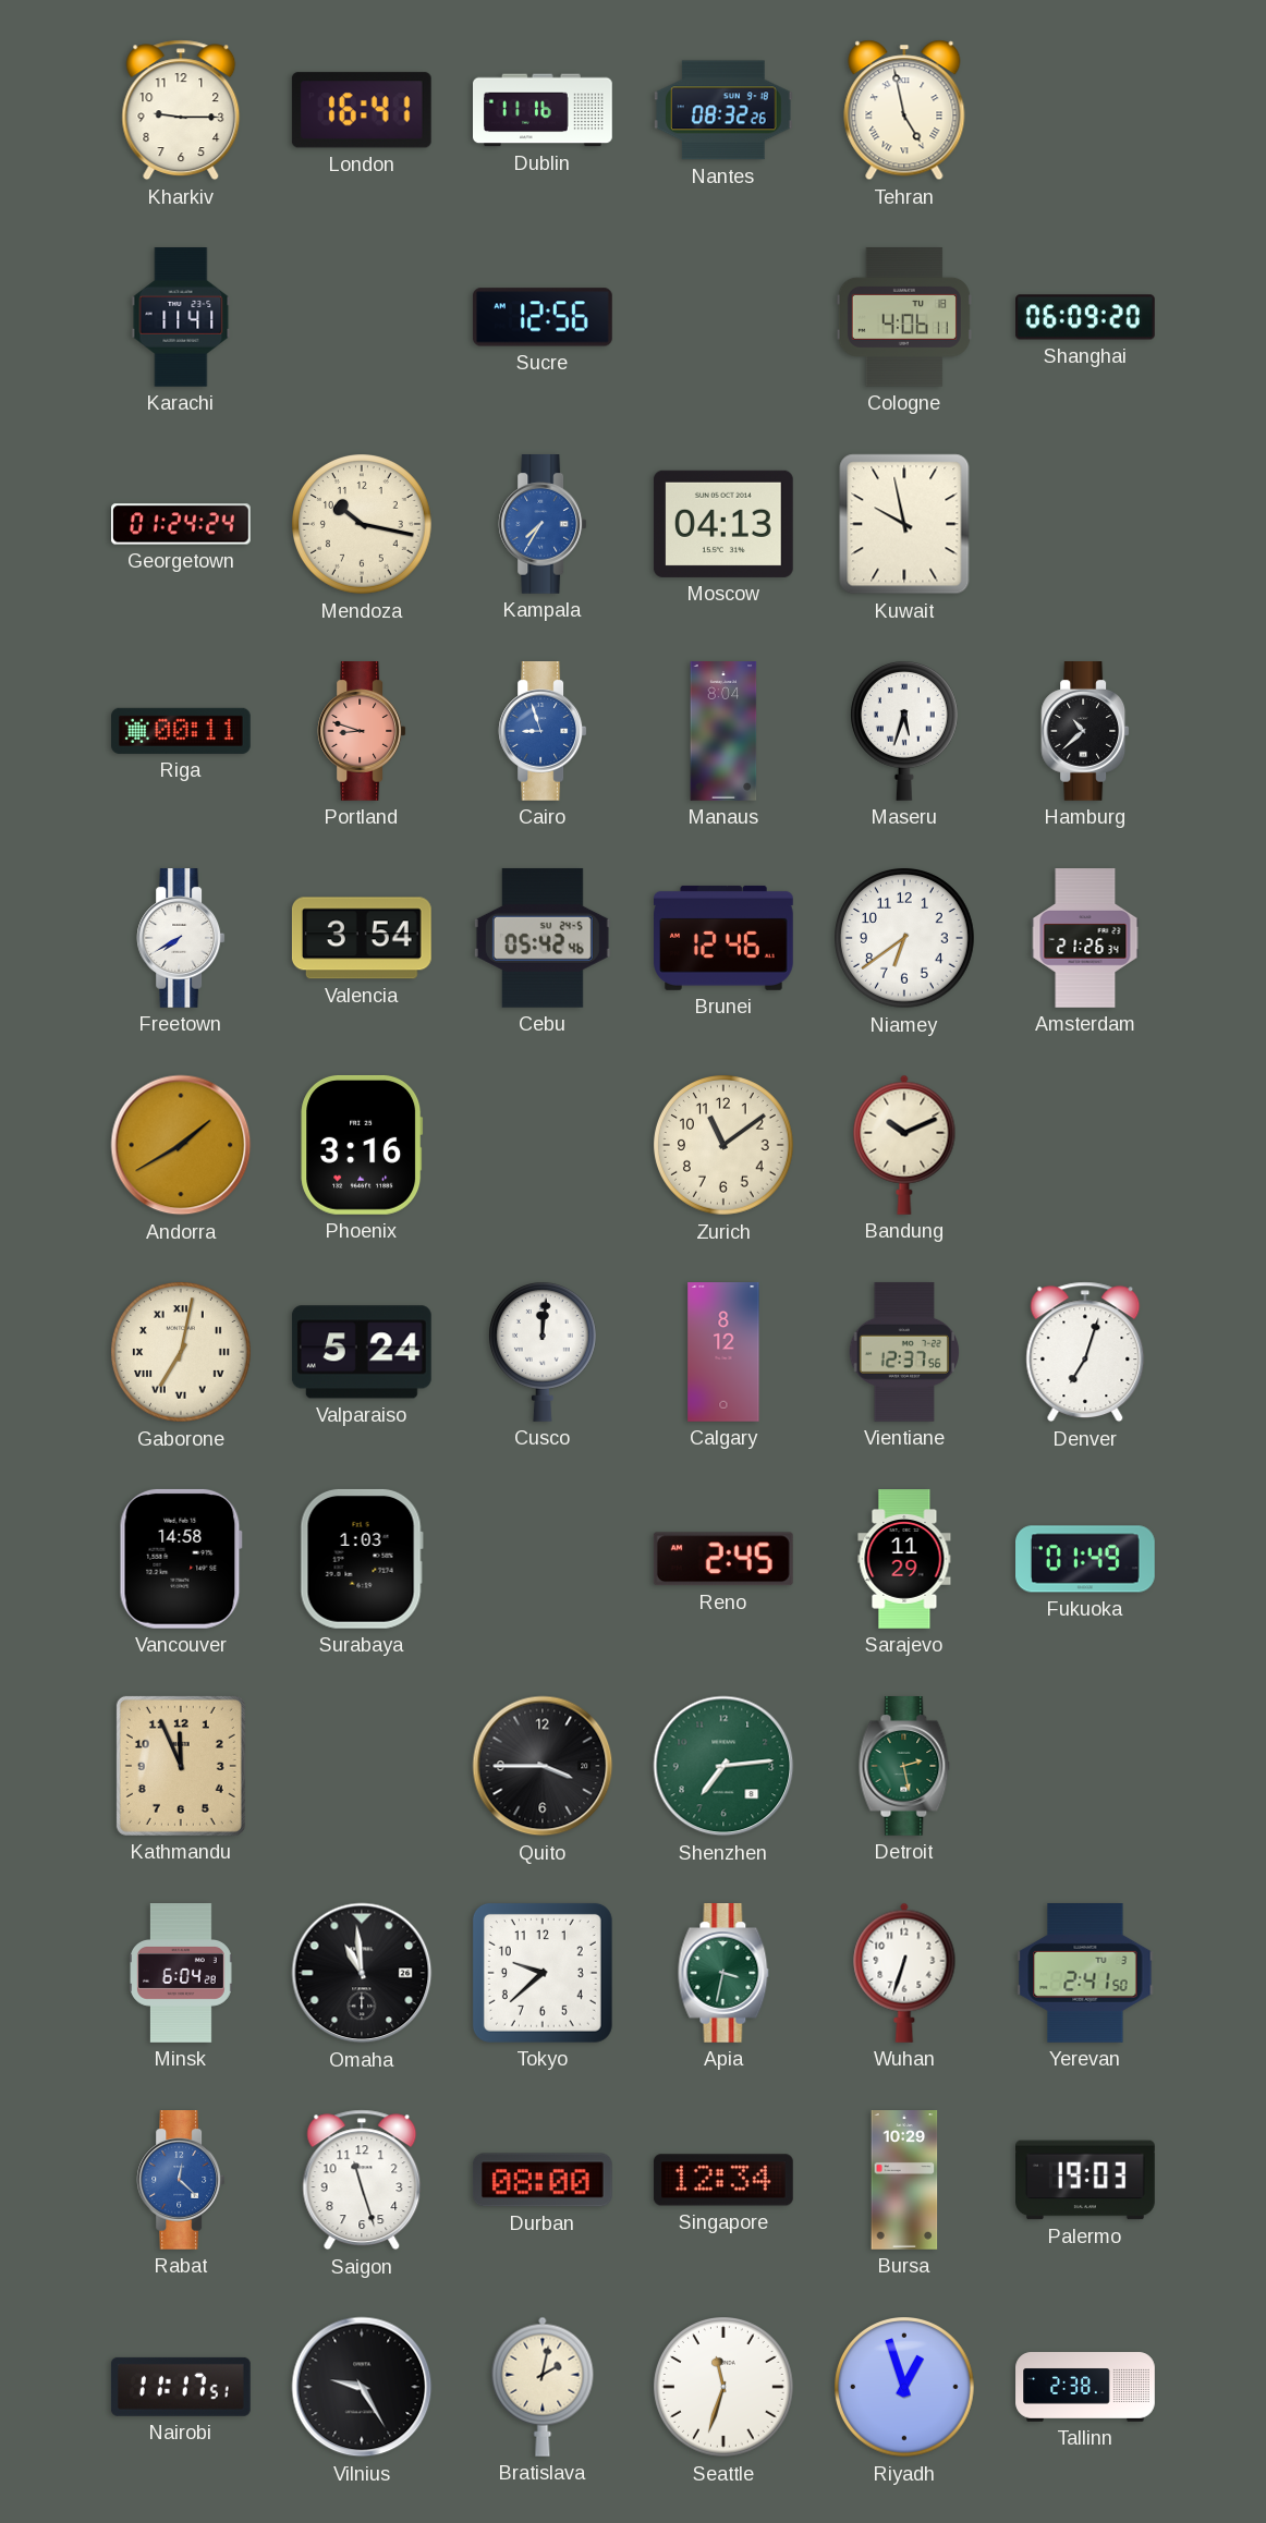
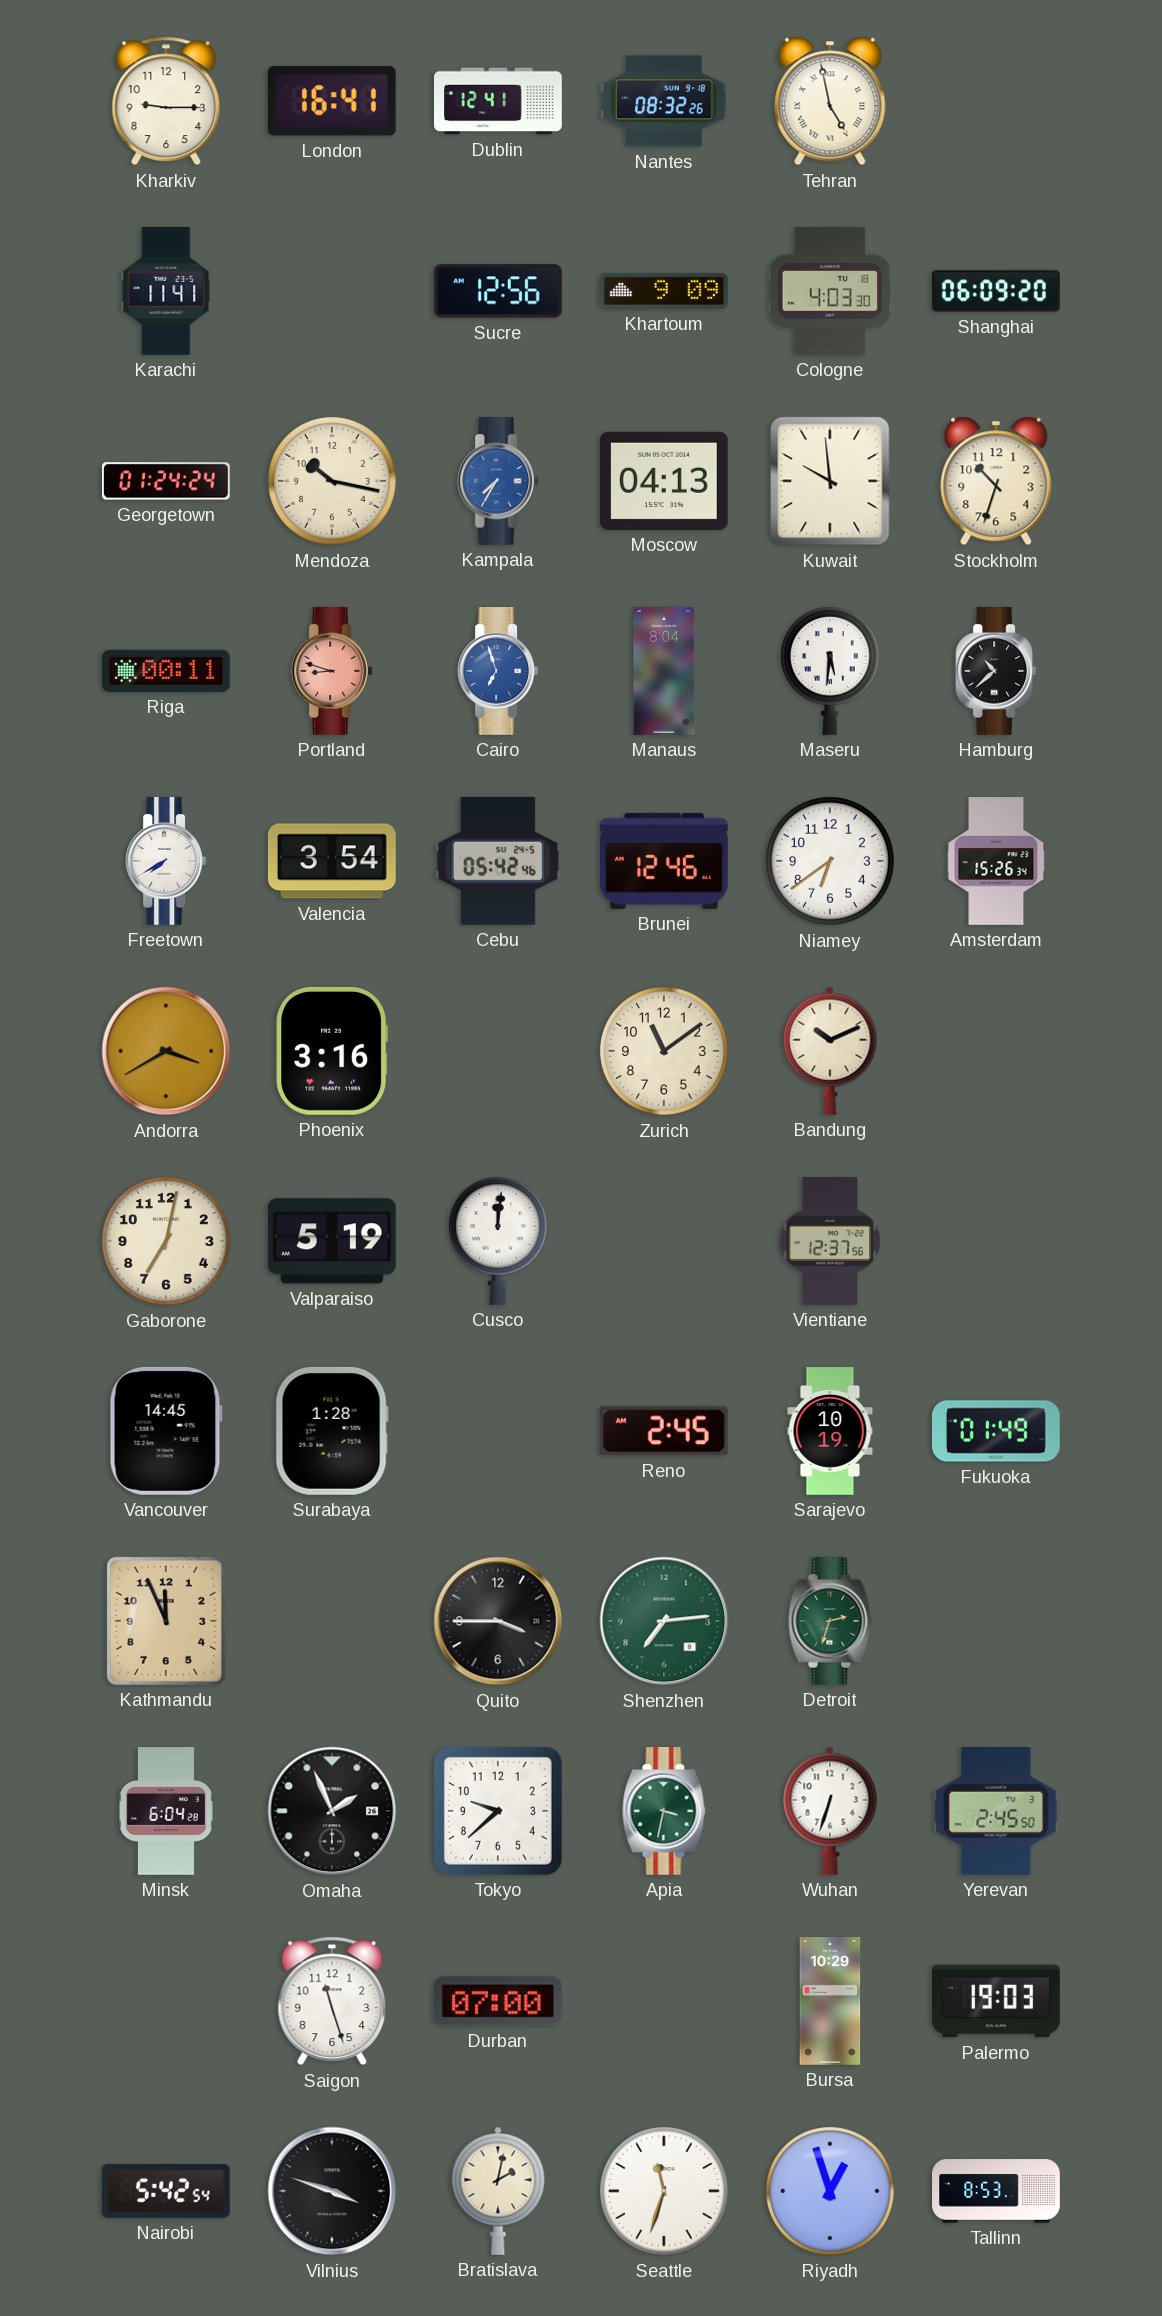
Dublin: 11:16 -> 12:41
Khartoum: none -> 9:09
Cologne: 4:06 -> 4:03
Kuwait: 9:58 -> 9:59
Stockholm: none -> 10:33
Cairo: 8:57 -> 6:57
Maseru: 5:33 -> 5:31
Amsterdam: 21:26 -> 15:26
Andorra: 1:40 -> 3:40
Gaborone numerals: Roman -> Arabic
Valparaiso: 5:24 -> 5:19
Calgary: 8:12 -> none
Denver: 7:03 -> none
Vancouver: 14:58 -> 14:45
Surabaya: 1:03 -> 1:28
Sarajevo: 11:29 -> 10:19
Detroit: 2:28 -> 2:33
Omaha: 10:59 -> 1:56
Yerevan: 2:41 -> 2:45
Rabat: 12:22 -> none
Durban: 08:00 -> 07:00
Singapore: 12:34 -> none
Nairobi: 11:17 -> 5:42
Vilnius: 9:25 -> 3:48
Tallinn: 2:38 -> 8:53
